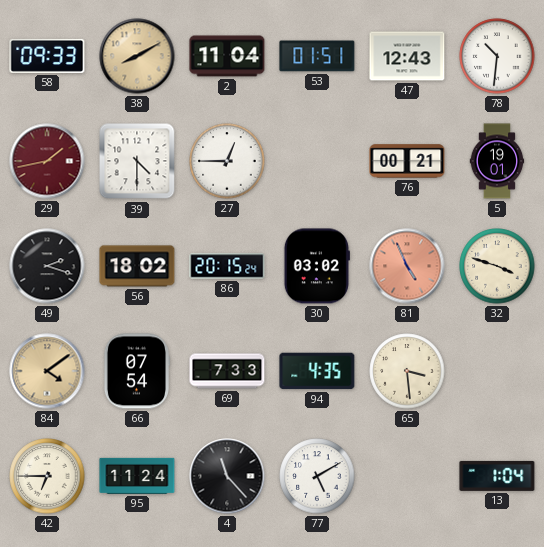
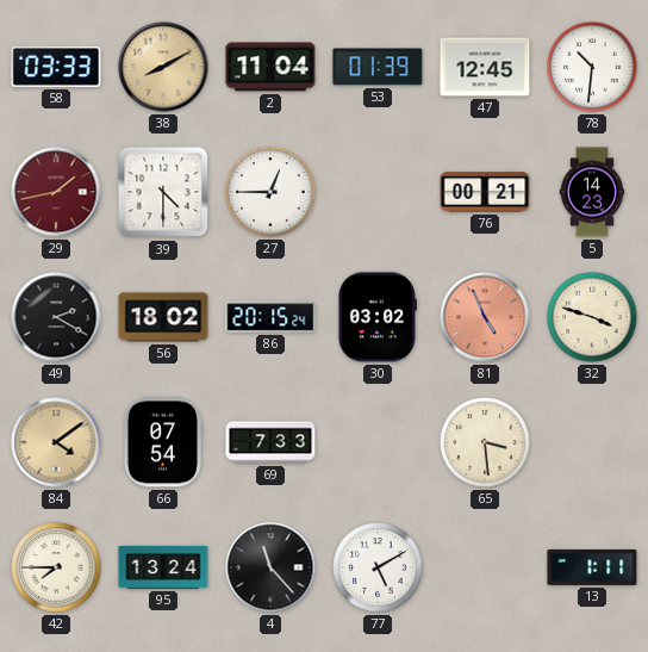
58: 09:33 -> 03:33
53: 01:51 -> 01:39
47: 12:43 -> 12:45
5: 19:01 -> 14:23
49: 2:18 -> 2:20
94: 4:35 -> none
42: 6:45 -> 7:45
95: 11:24 -> 13:24
13: 1:04 -> 1:11
